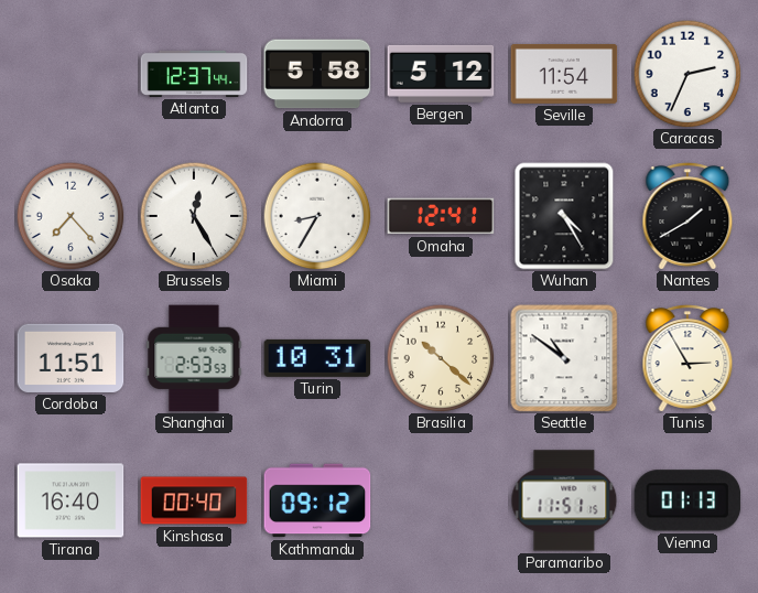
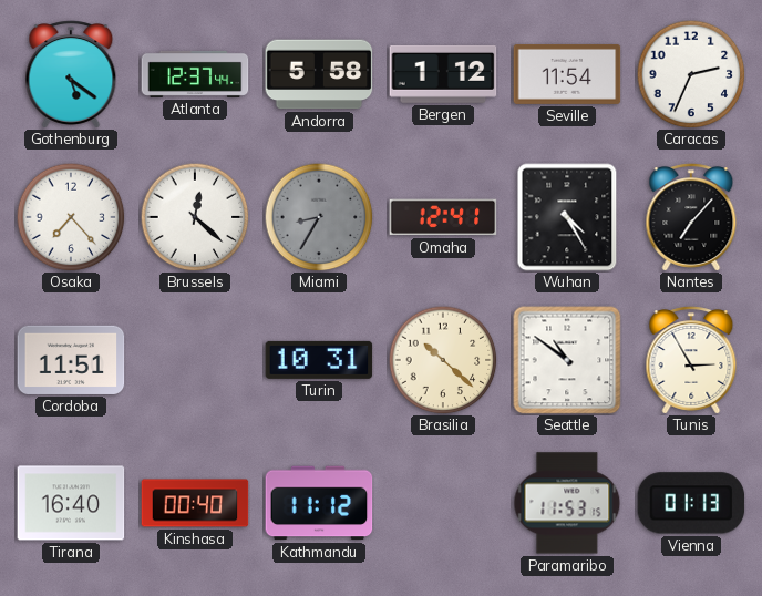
Gothenburg: none -> 5:21
Bergen: 5:12 -> 1:12
Brussels: 12:25 -> 12:22
Miami dial: white -> grey
Nantes: 1:40 -> 7:07
Shanghai: 2:53 -> none
Kathmandu: 09:12 -> 11:12
Paramaribo: 11:51 -> 11:53
